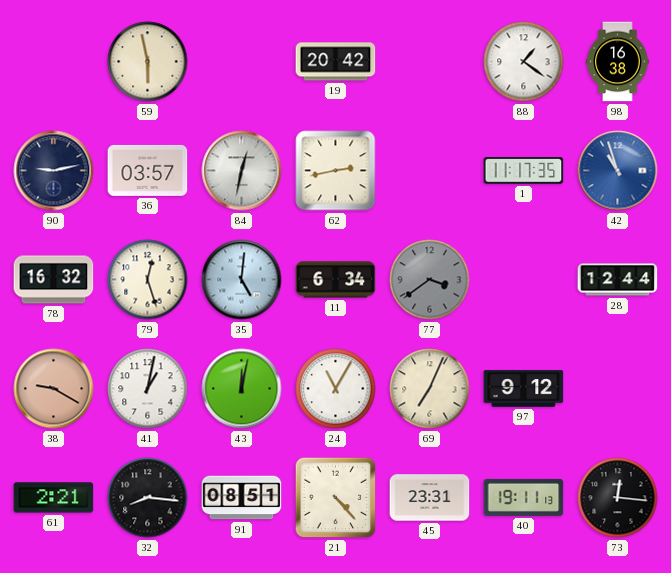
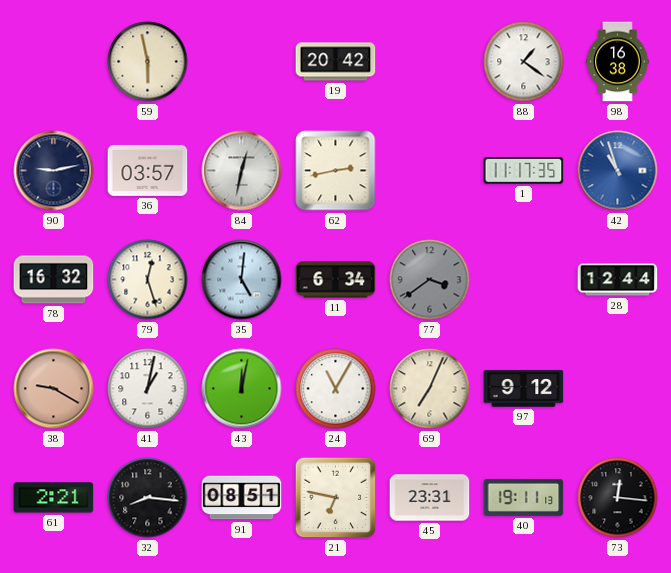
21: 4:23 -> 6:47
